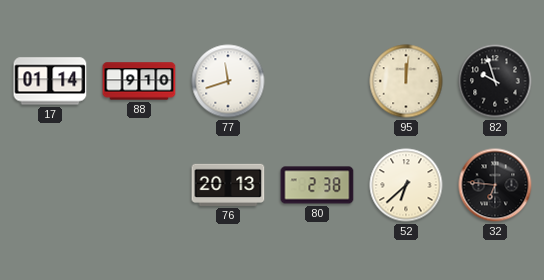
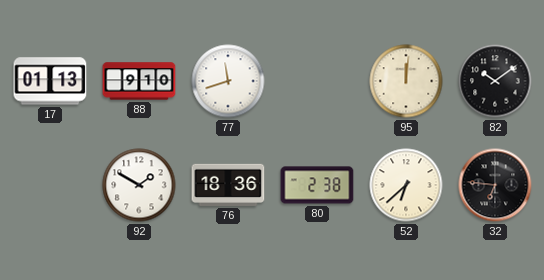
17: 01:14 -> 01:13
82: 9:57 -> 10:09
92: none -> 1:50
76: 20:13 -> 18:36
